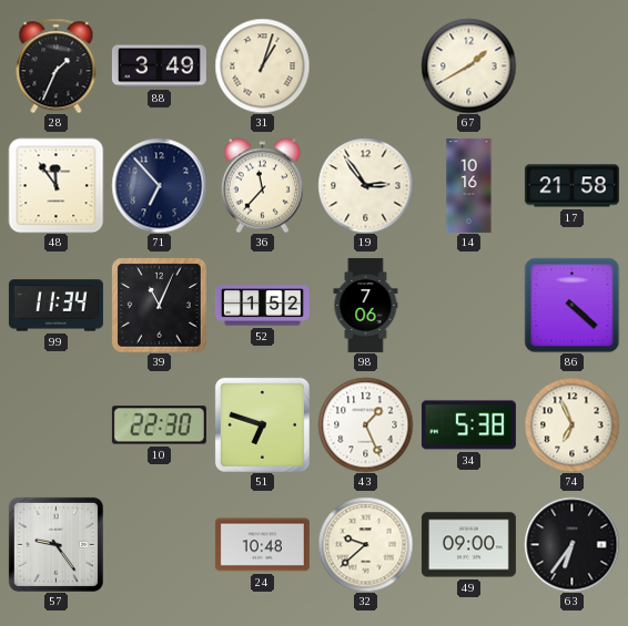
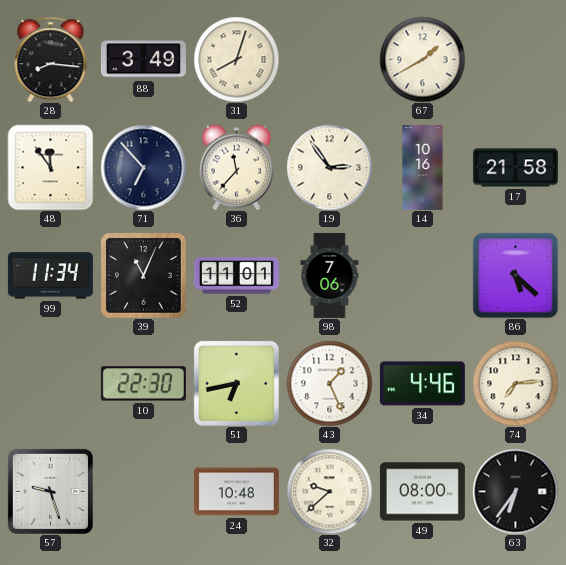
28: 1:34 -> 8:16
31: 1:03 -> 8:03
52: 1:52 -> 11:01
86: 4:22 -> 5:22
51: 6:48 -> 6:43
34: 5:38 -> 4:46
74: 6:56 -> 7:14
57: 9:24 -> 9:27
49: 09:00 -> 08:00
